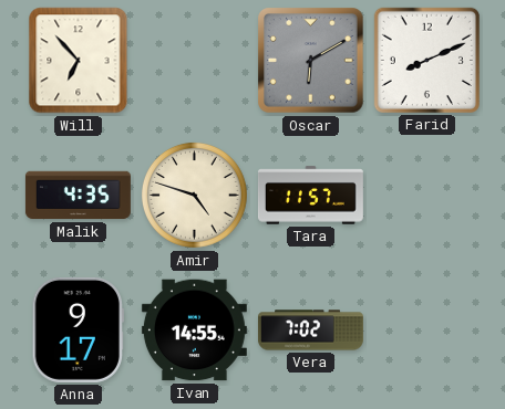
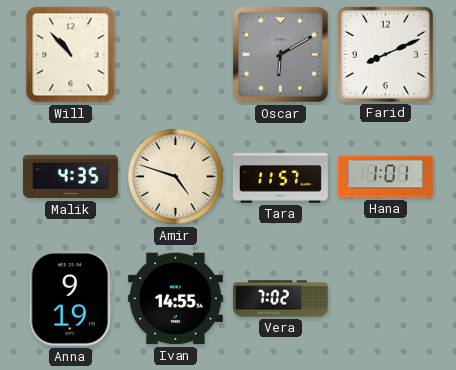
Will: 6:53 -> 10:53
Hana: none -> 1:01
Anna: 9:17 -> 9:19
